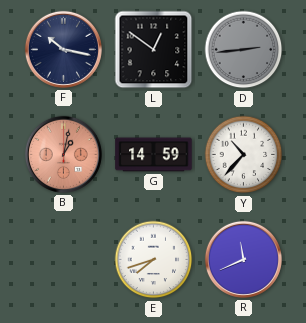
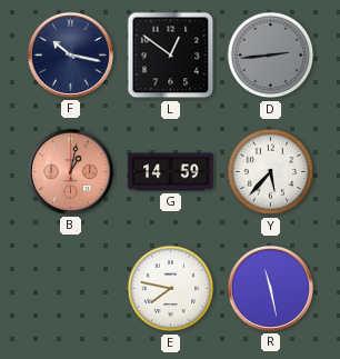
Y: 10:37 -> 5:37
E: 7:42 -> 7:47
R: 11:41 -> 11:28
